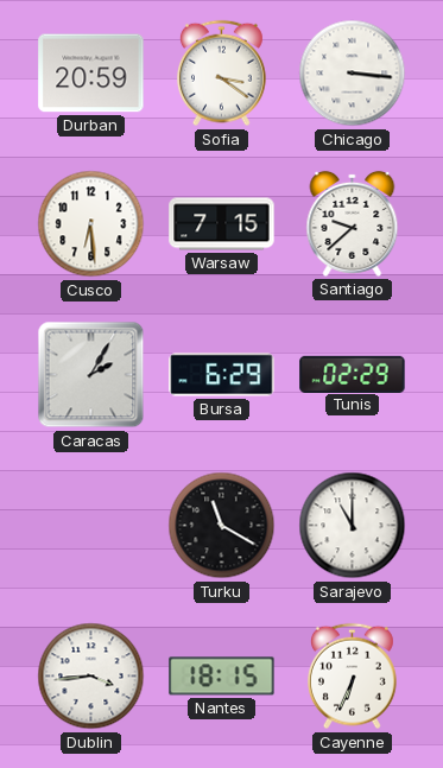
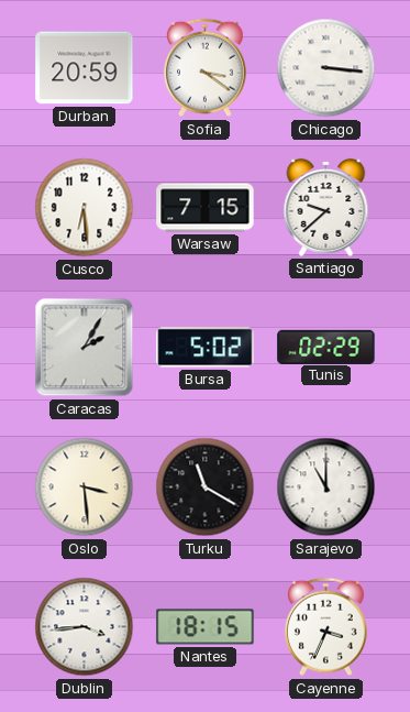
Bursa: 6:29 -> 5:02
Oslo: none -> 3:29
Cayenne: 6:34 -> 3:34
